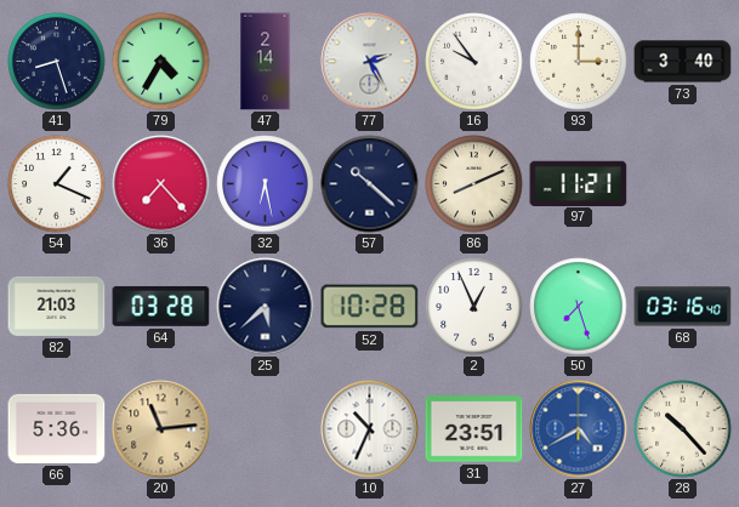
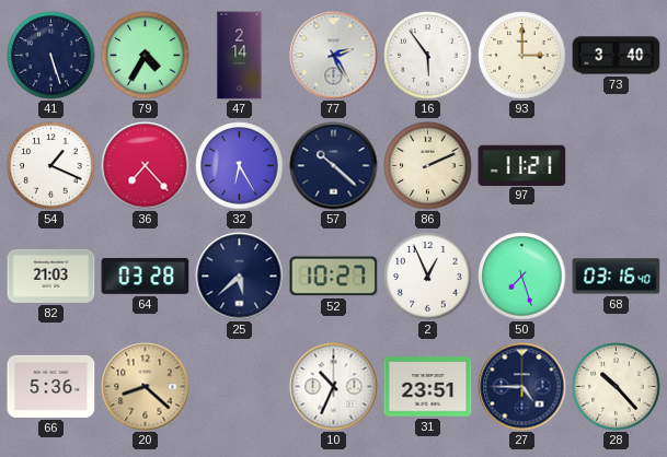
41: 8:27 -> 5:27
16: 9:54 -> 5:54
32: 6:28 -> 6:25
86: 8:11 -> 2:11
52: 10:28 -> 10:27
20: 11:14 -> 8:22
27: 4:40 -> 4:45
27 dial: blue -> navy
